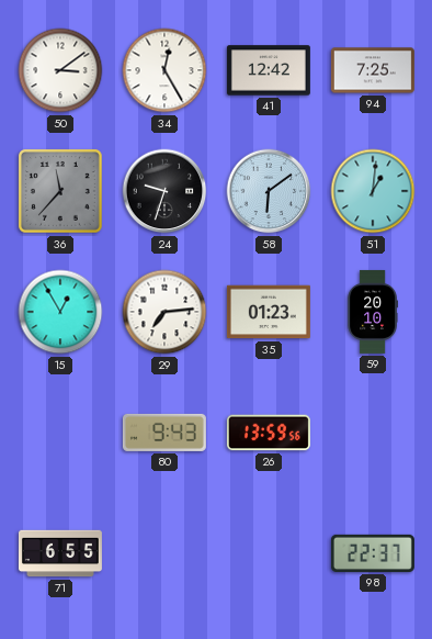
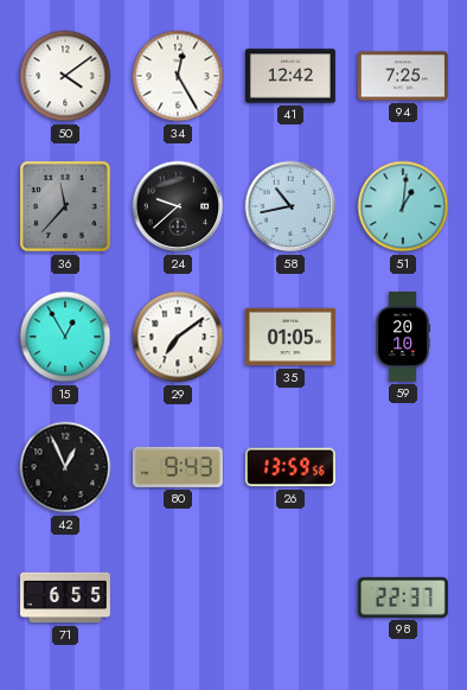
50: 3:09 -> 4:09
24: 9:33 -> 9:38
58: 6:09 -> 10:43
29: 7:14 -> 7:09
35: 01:23 -> 01:05
42: none -> 12:56
